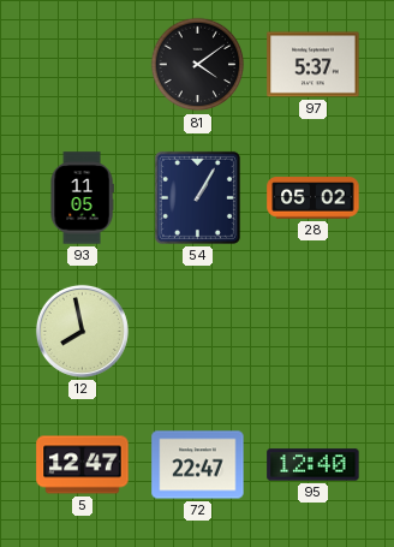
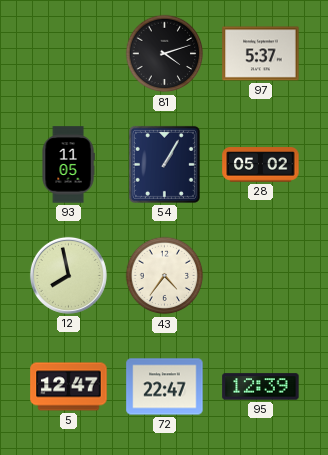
81: 4:09 -> 4:12
43: none -> 4:36
95: 12:40 -> 12:39
